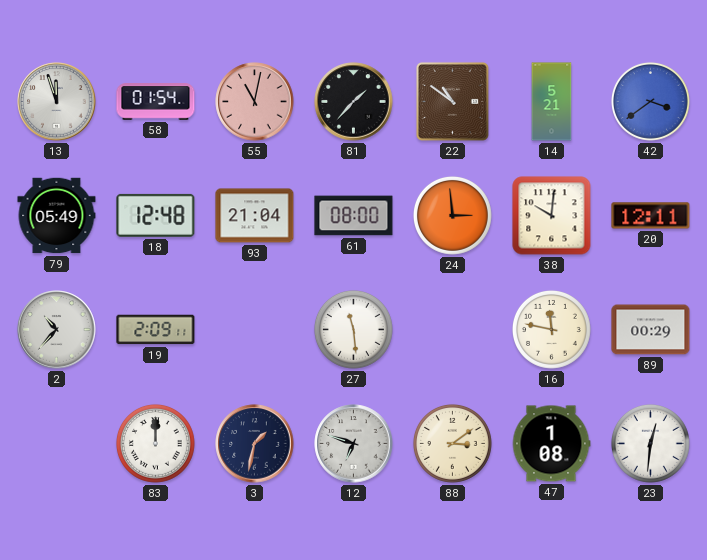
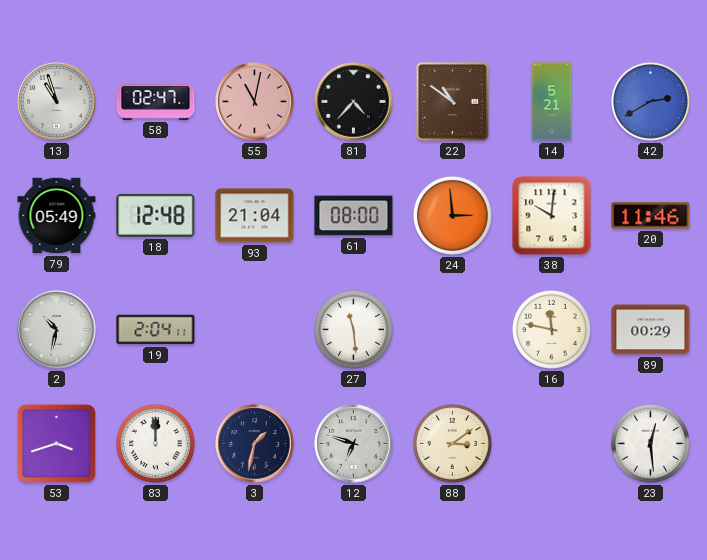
13: 11:57 -> 10:57
58: 01:54 -> 02:47
81: 1:37 -> 4:37
42: 3:39 -> 2:40
20: 12:11 -> 11:46
2: 10:37 -> 10:32
19: 2:09 -> 2:04
53: none -> 3:42
47: 1:08 -> none
23: 12:31 -> 12:29
